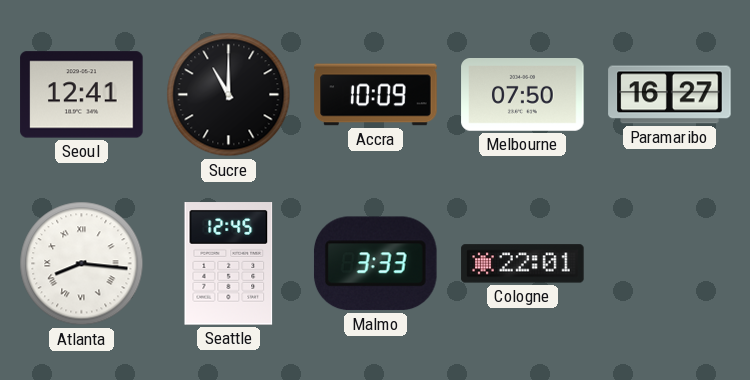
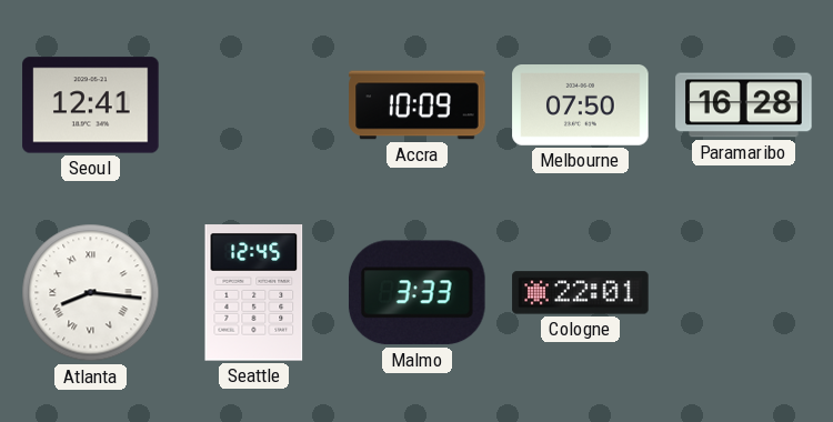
Sucre: 11:00 -> none
Paramaribo: 16:27 -> 16:28
